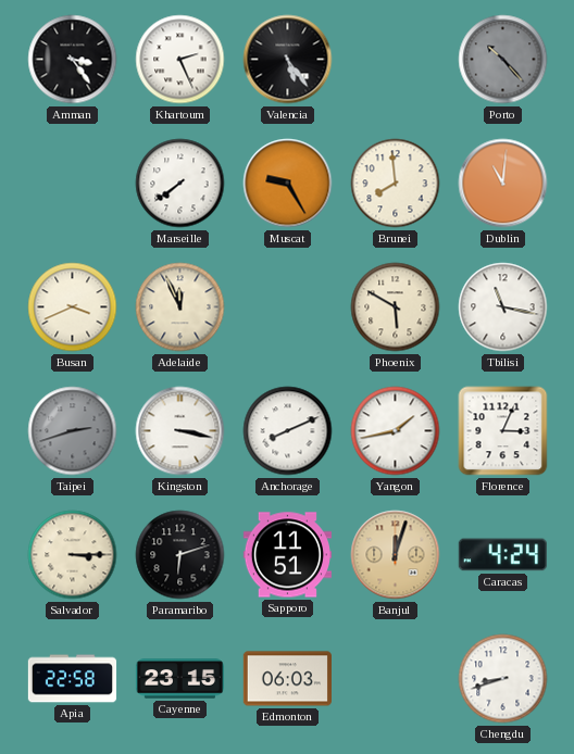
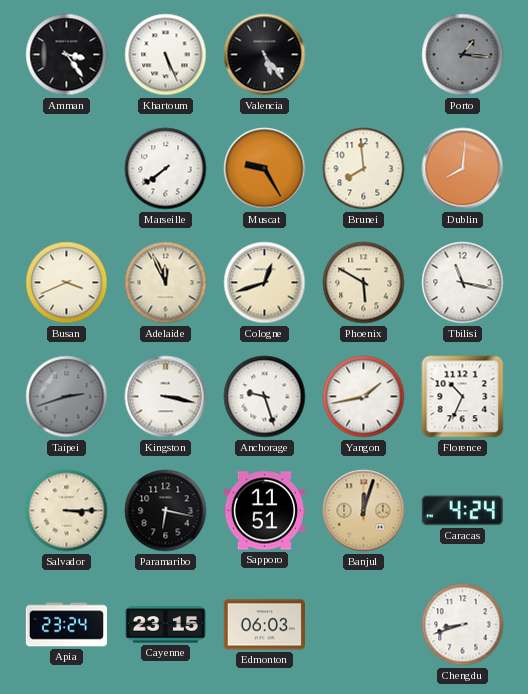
Khartoum: 2:26 -> 5:26
Porto: 10:23 -> 1:16
Dublin: 11:01 -> 8:01
Cologne: none -> 12:42
Anchorage: 8:11 -> 9:27
Florence: 3:04 -> 10:34
Paramaribo: 6:12 -> 6:17
Apia: 22:58 -> 23:24
